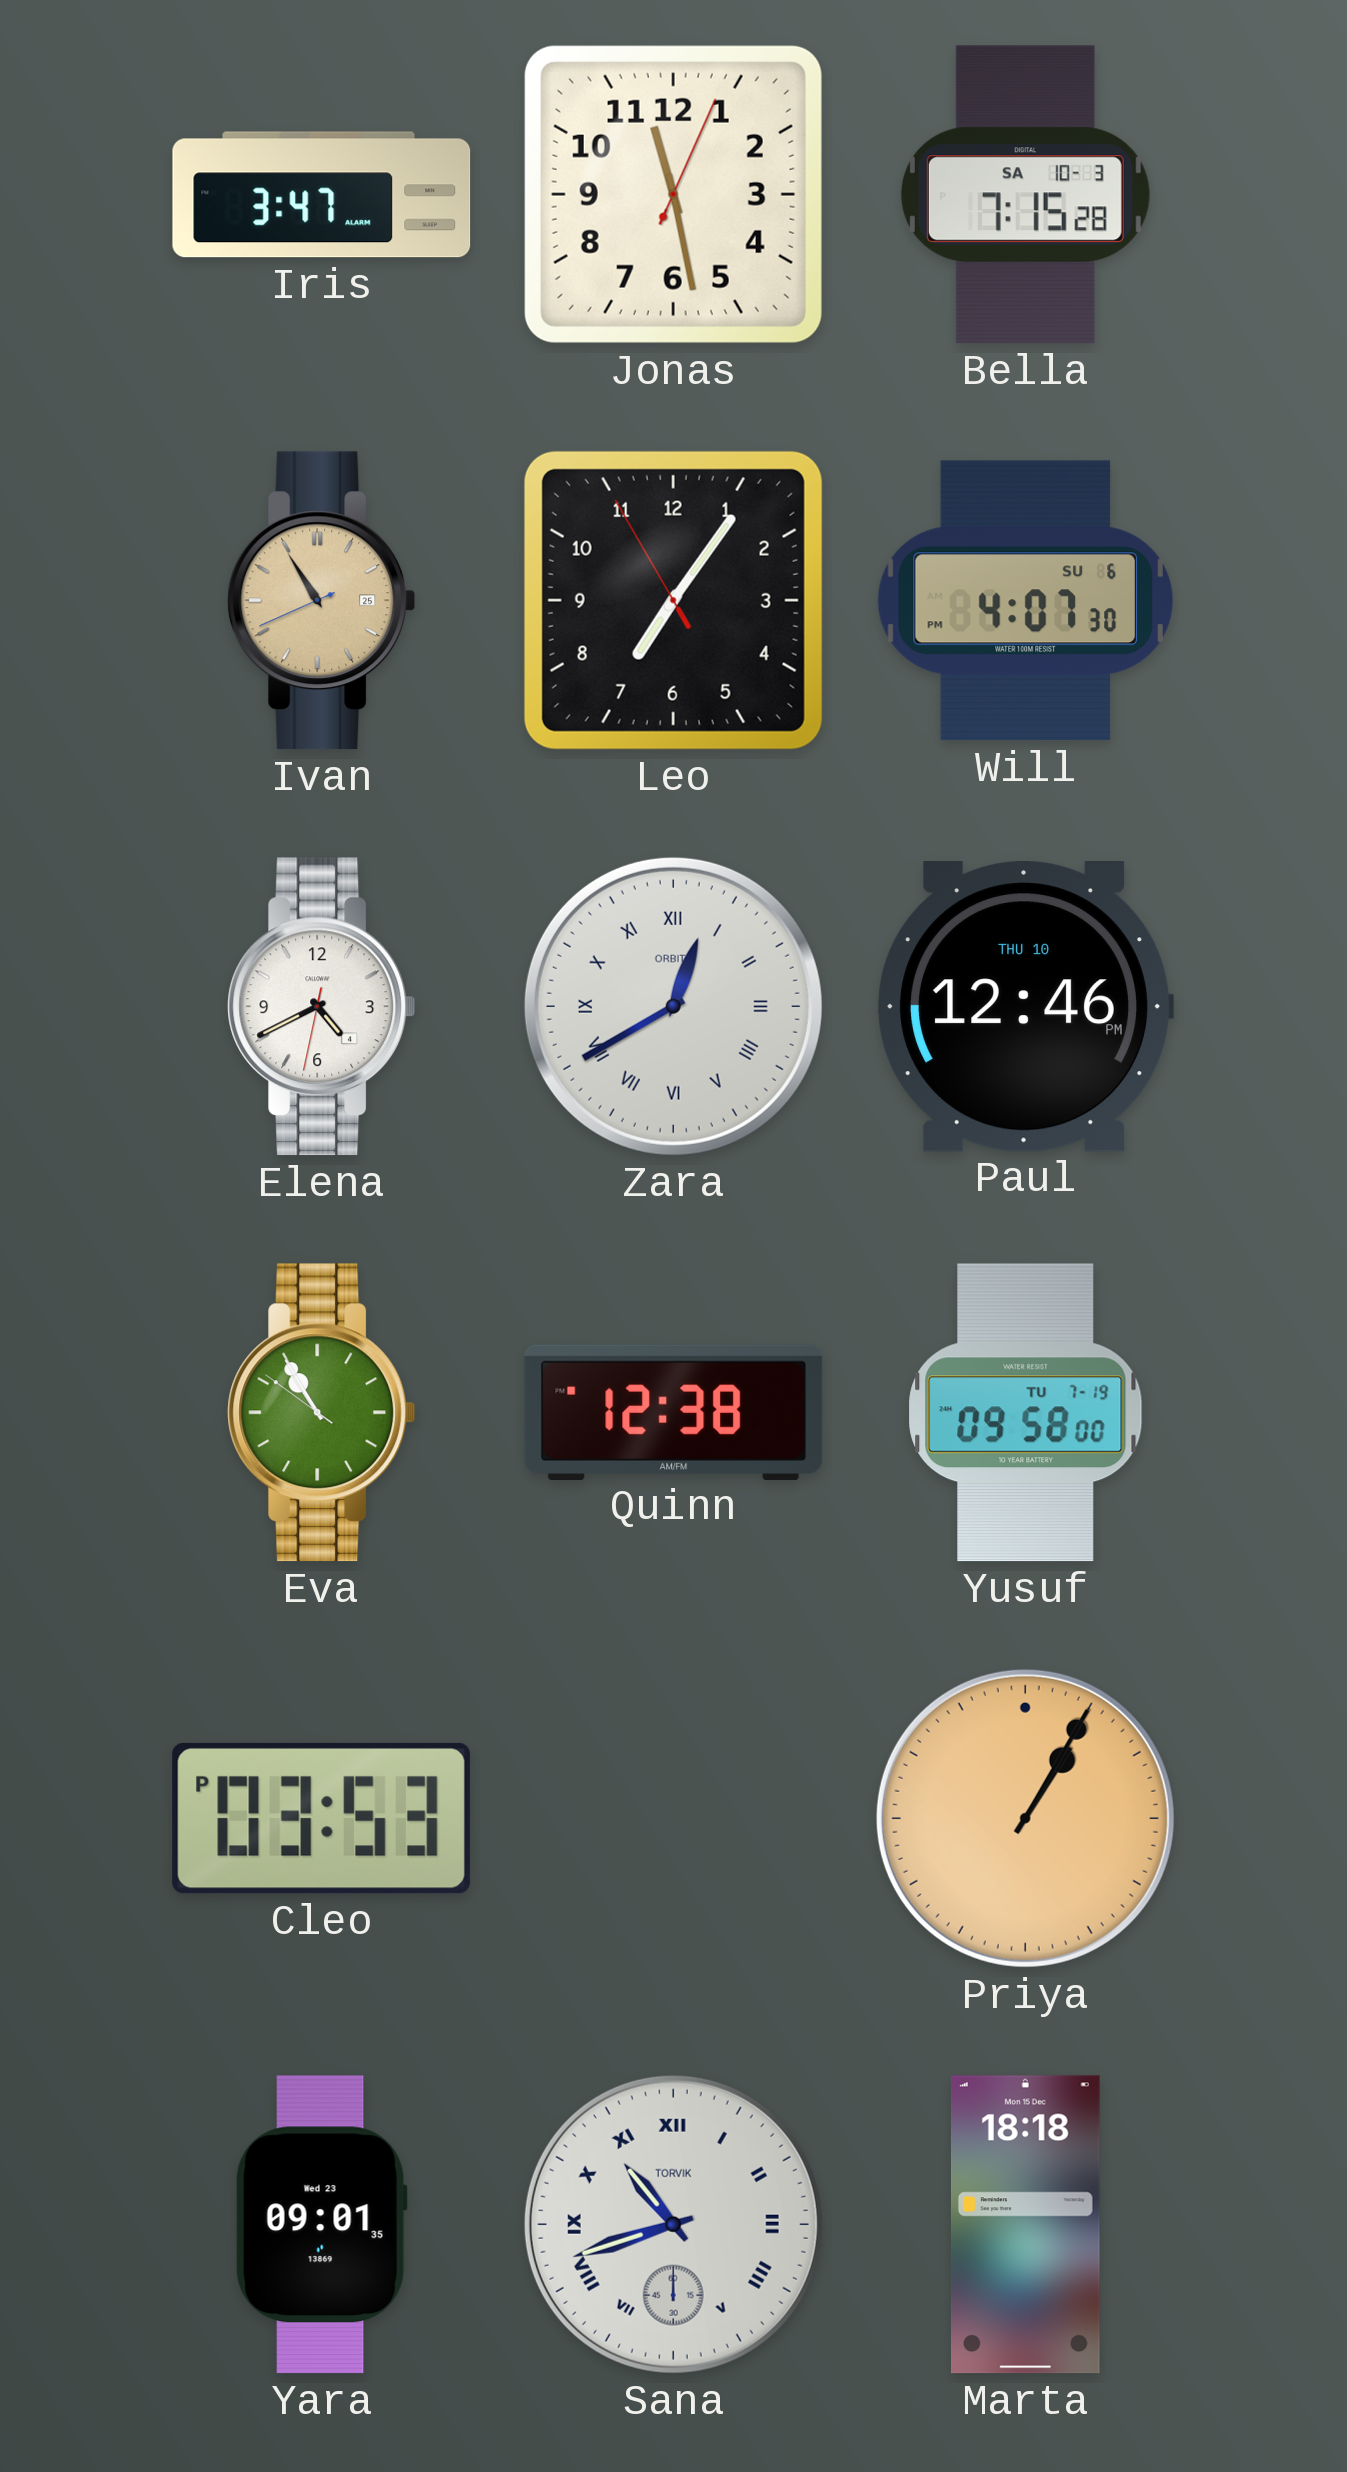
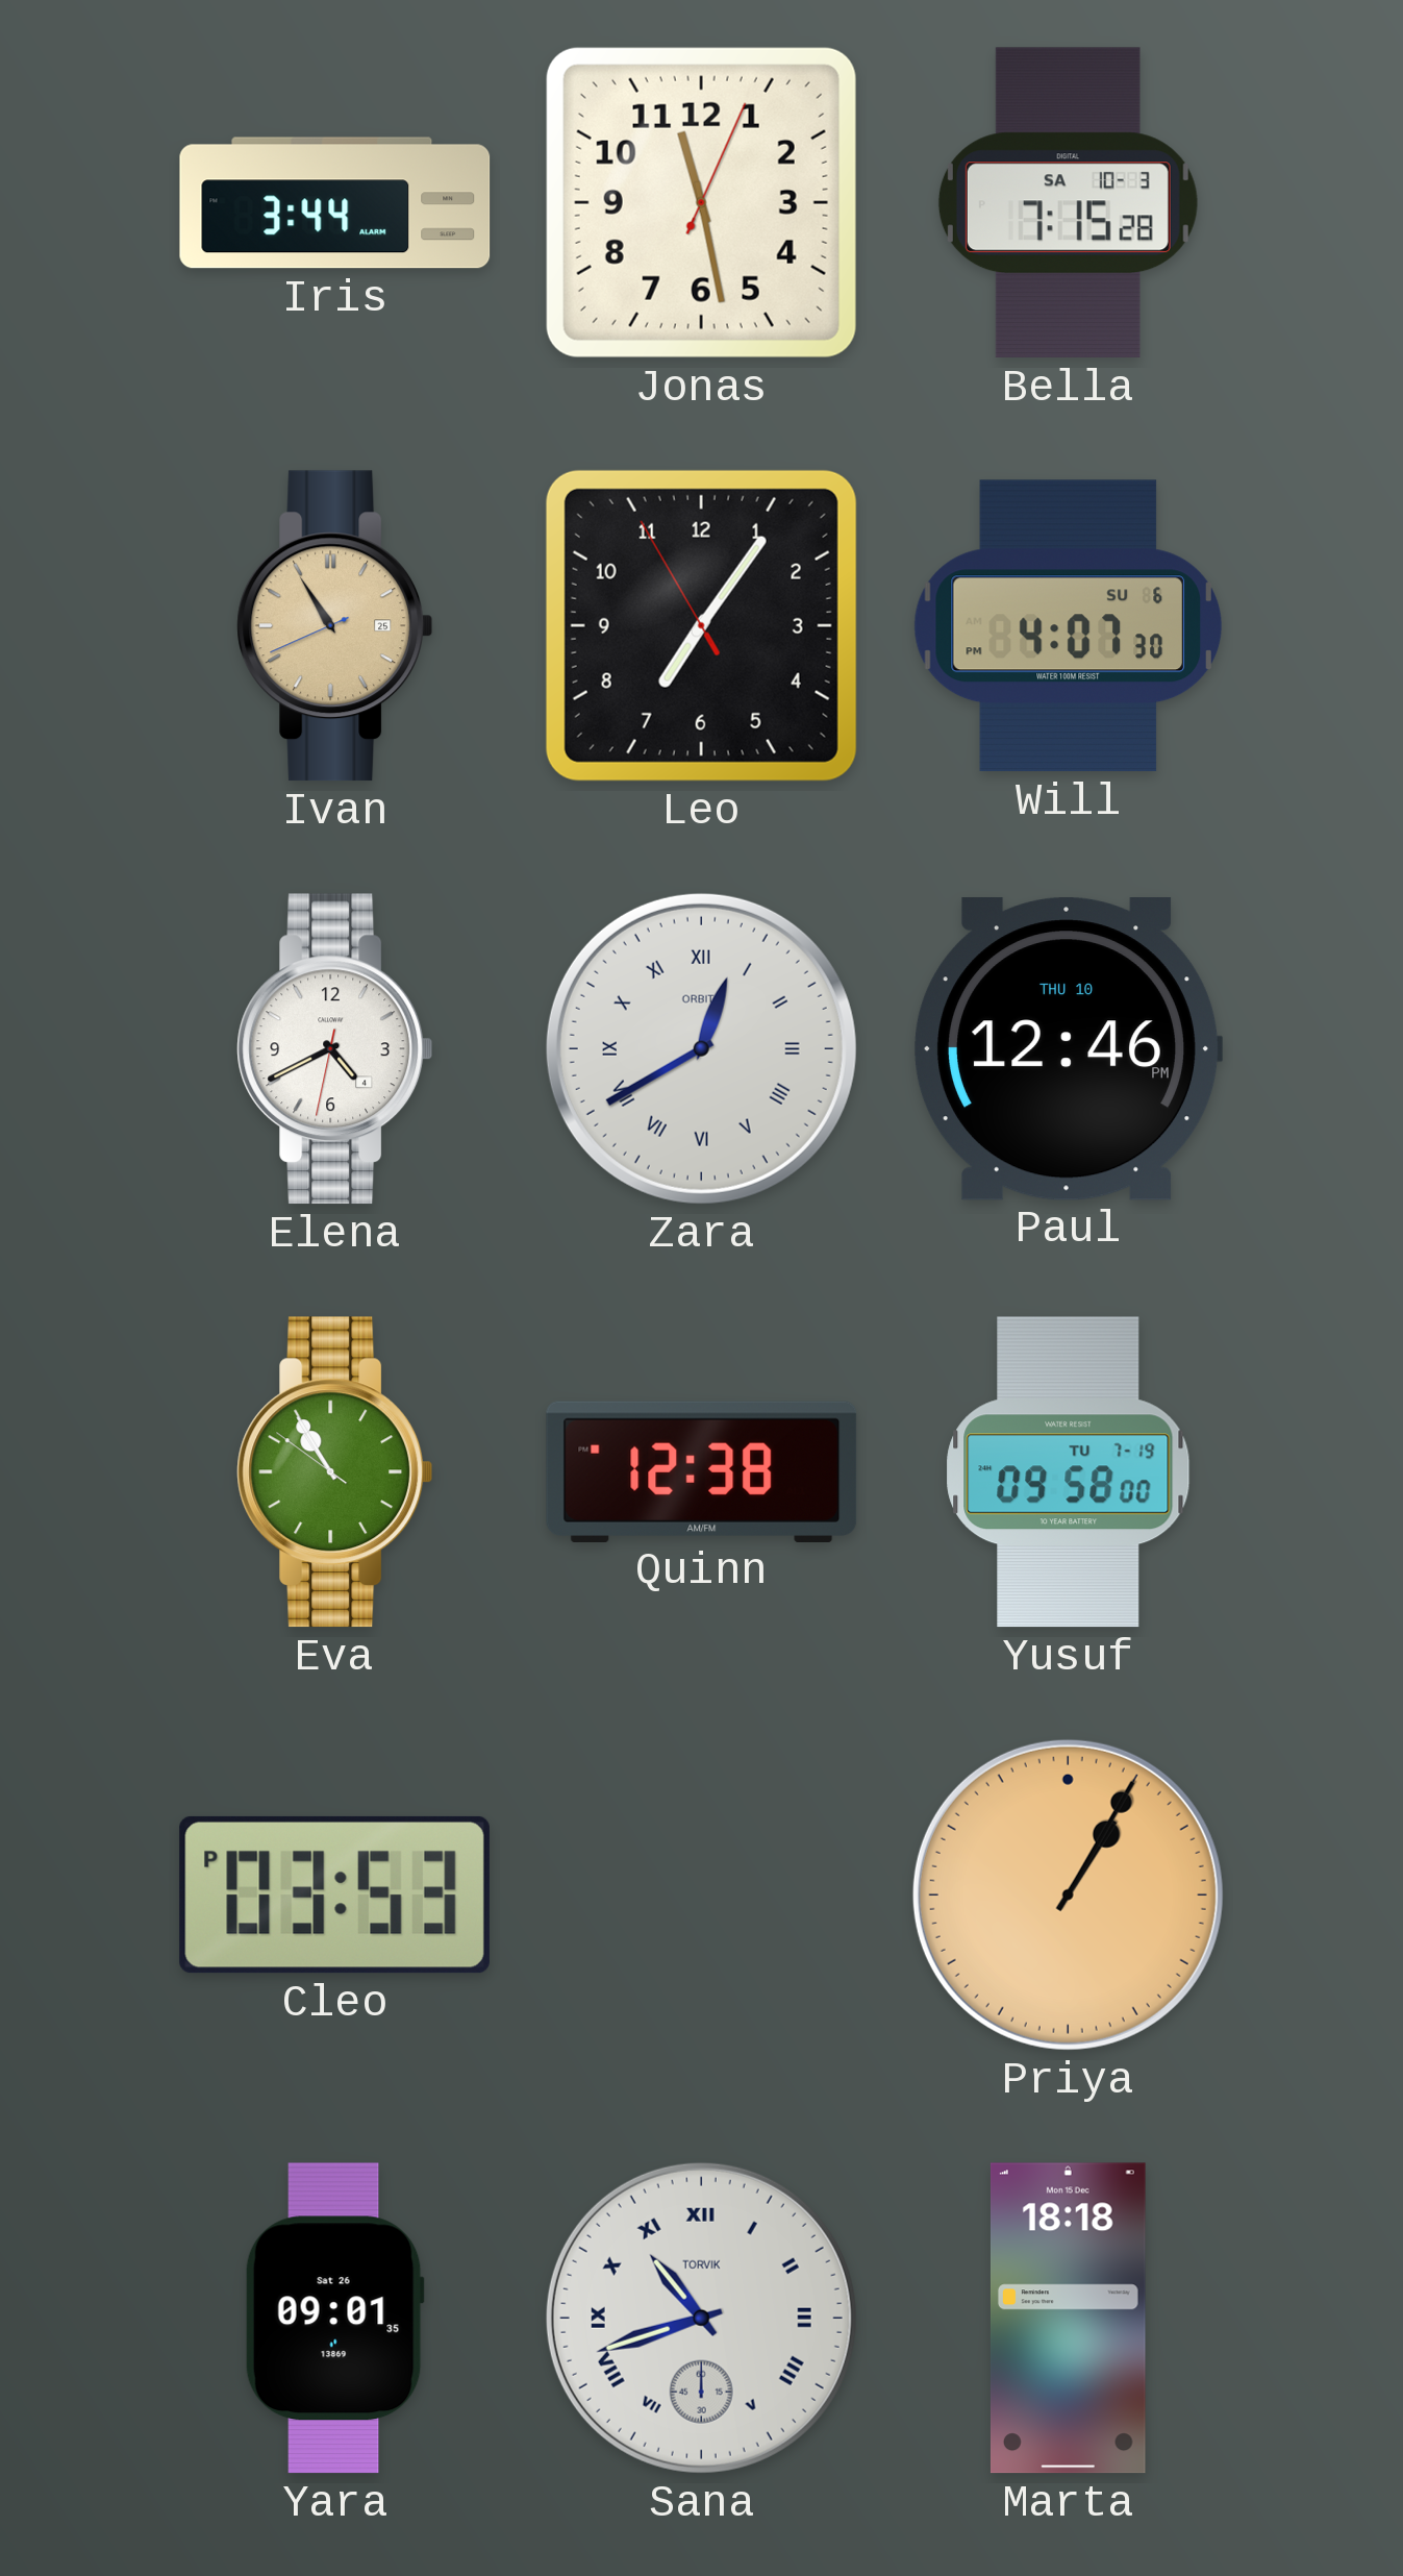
Iris: 3:47 -> 3:44
Yara date: Wed 23 -> Sat 26
